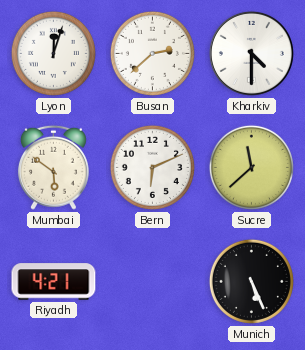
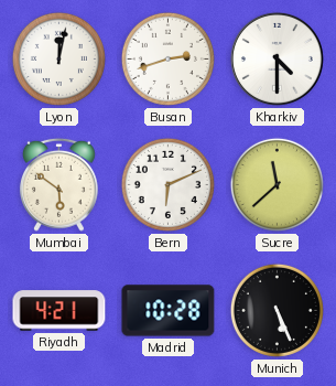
Lyon: 12:03 -> 12:02
Busan: 2:38 -> 2:42
Madrid: none -> 10:28
